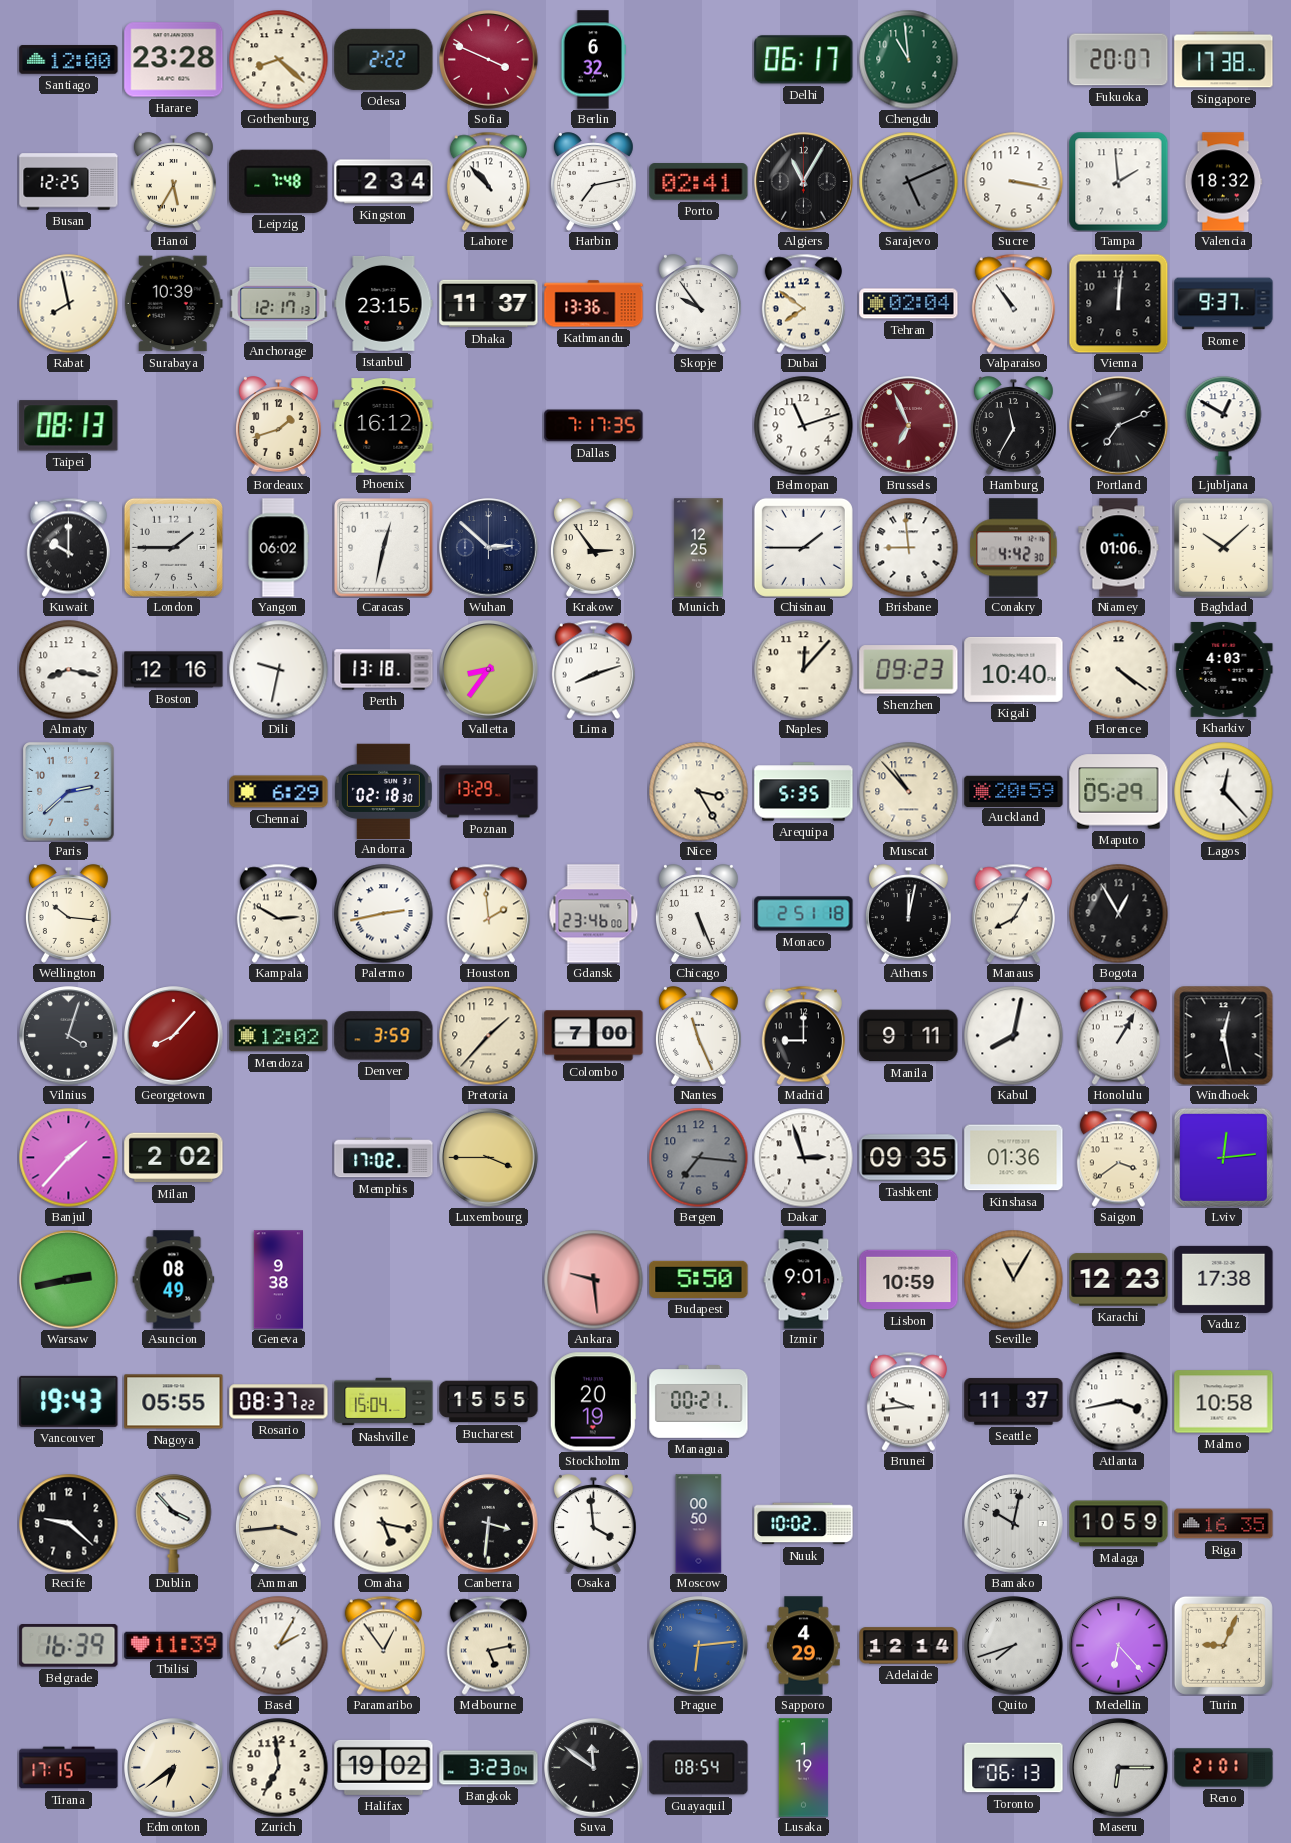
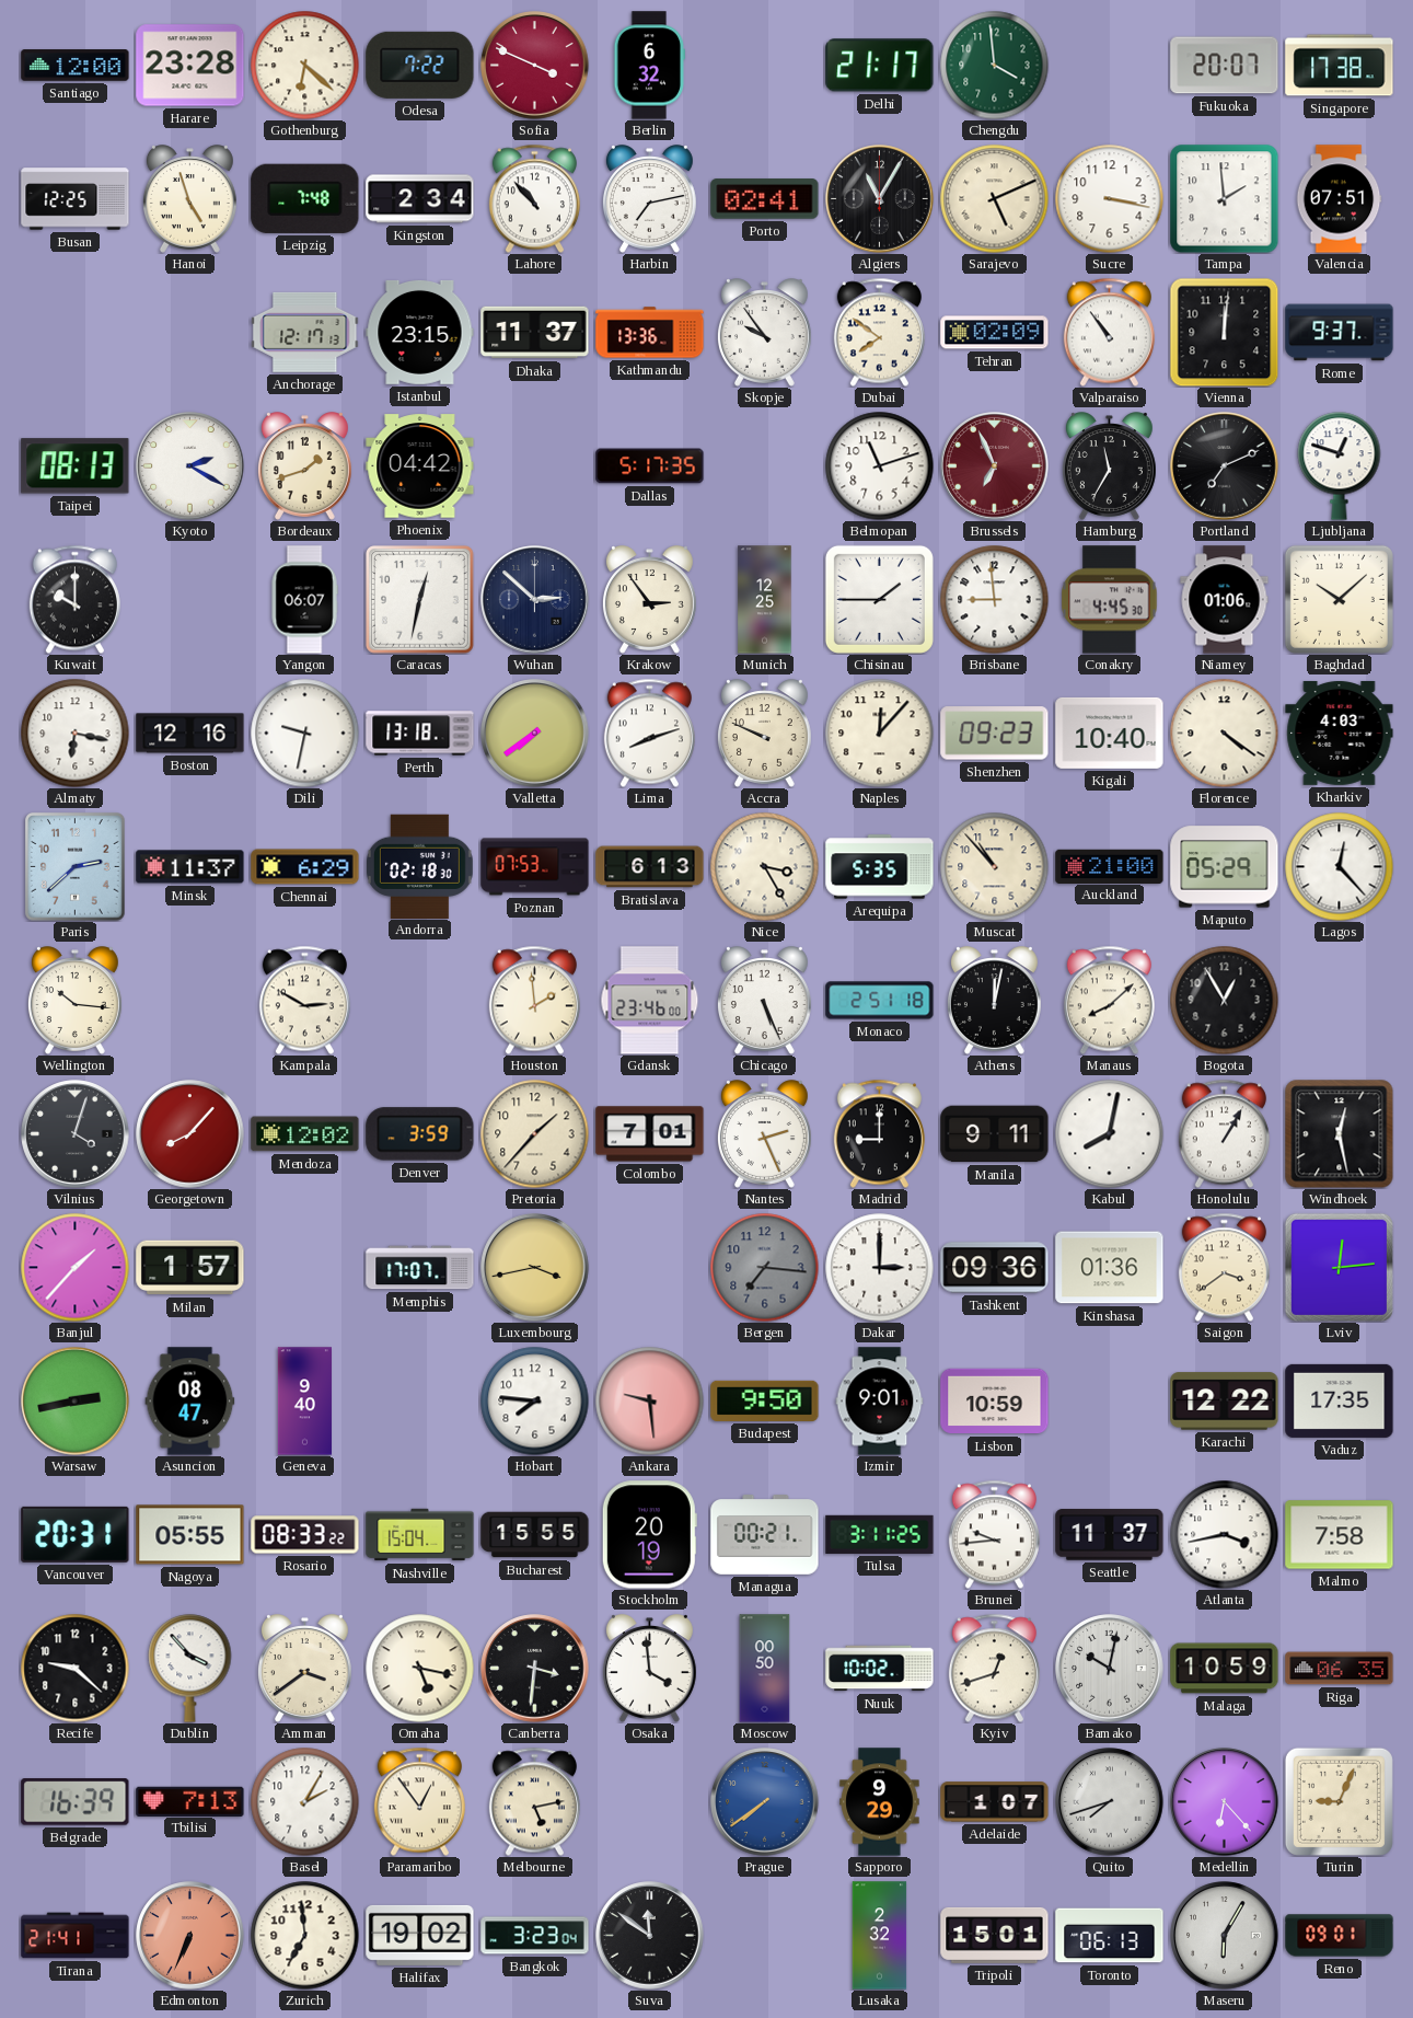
Gothenburg: 8:22 -> 6:22
Odesa: 2:22 -> 7:22
Delhi: 06:17 -> 21:17
Chengdu: 10:59 -> 3:59
Hanoi: 5:35 -> 4:57
Sarajevo dial: grey -> cream
Valencia: 18:32 -> 07:51
Rabat: 7:58 -> none
Surabaya: 10:39 -> none
Tehran: 02:04 -> 02:09
Kyoto: none -> 2:20
Phoenix: 16:12 -> 04:42
Dallas: 7:17 -> 5:17
Ljubljana: 12:50 -> 12:48
London: 1:45 -> none
Yangon: 06:02 -> 06:07
Conakry: 4:42 -> 4:45
Almaty: 8:17 -> 6:17
Valletta: 8:36 -> 7:39
Accra: none -> 9:49
Minsk: none -> 11:37
Poznan: 13:29 -> 07:53
Bratislava: none -> 6:13
Auckland: 20:59 -> 21:00
Palermo: 2:43 -> none
Manaus: 8:05 -> 8:08
Colombo: 7:00 -> 7:01
Nantes: 11:26 -> 2:26
Milan: 2:02 -> 1:57
Memphis: 17:02 -> 17:07
Luxembourg: 3:45 -> 3:43
Dakar: 2:57 -> 3:00
Tashkent: 09:35 -> 09:36
Asuncion: 08:49 -> 08:47
Geneva: 9:38 -> 9:40
Hobart: none -> 7:46
Budapest: 5:50 -> 9:50
Seville: 11:05 -> none
Karachi: 12:23 -> 12:22
Vaduz: 17:38 -> 17:35
Vancouver: 19:43 -> 20:31
Rosario: 08:37 -> 08:33
Tulsa: none -> 3:11
Malmo: 10:58 -> 7:58
Amman: 3:44 -> 3:39
Kyiv: none -> 12:42
Riga: 16:35 -> 06:35
Tbilisi: 11:39 -> 7:13
Prague: 6:14 -> 7:39
Sapporo: 4:29 -> 9:29
Adelaide: 12:14 -> 1:07
Tirana: 17:15 -> 21:41
Edmonton: 6:39 -> 6:34
Edmonton dial: cream -> salmon
Guayaquil: 08:54 -> none
Lusaka: 1:19 -> 2:32
Tripoli: none -> 15:01
Maseru: 6:15 -> 6:05
Reno: 21:01 -> 09:01
